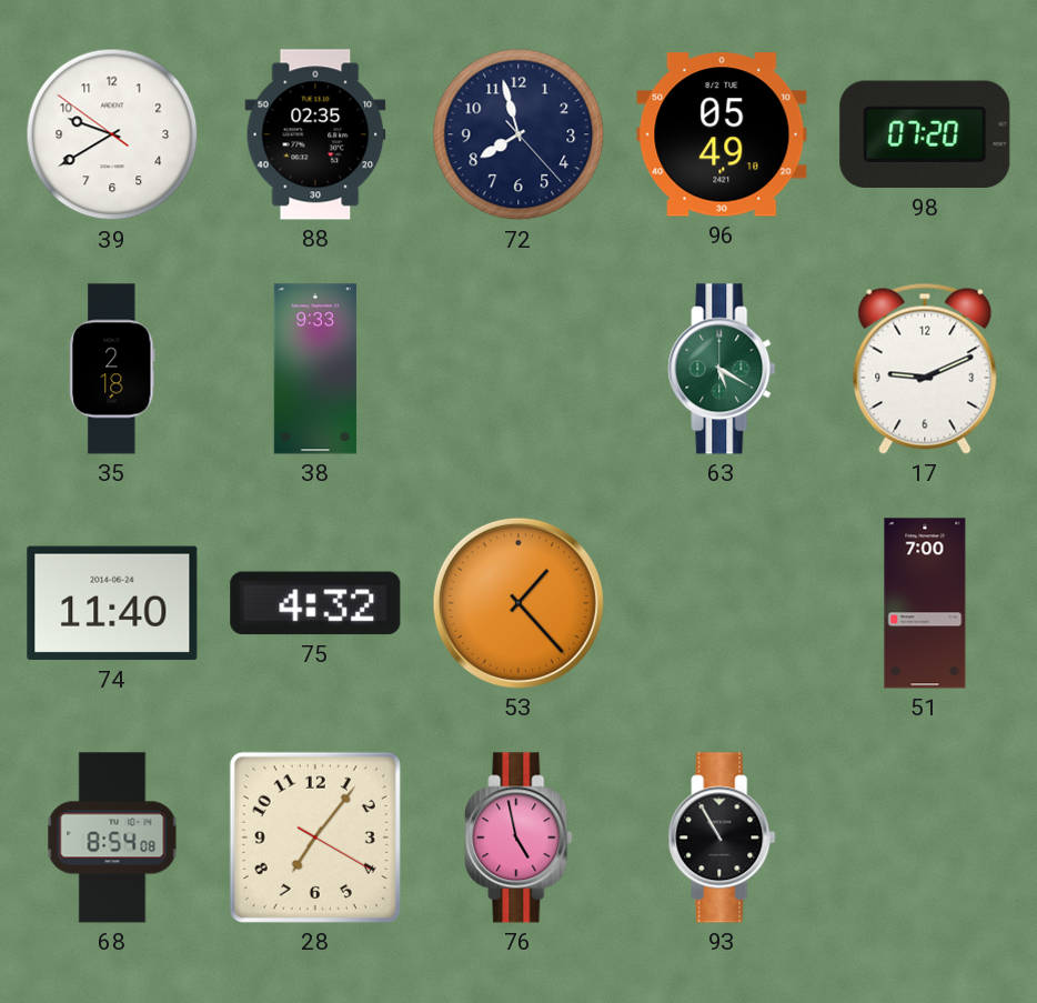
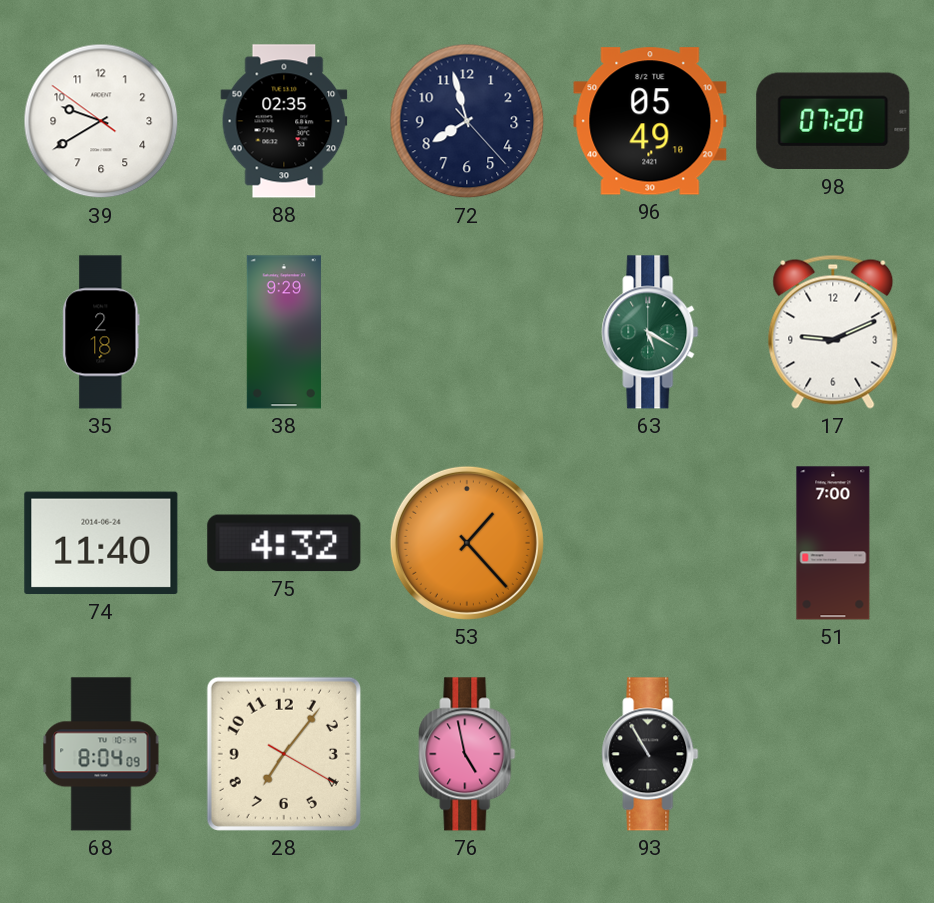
38: 9:33 -> 9:29
68: 8:54 -> 8:04
